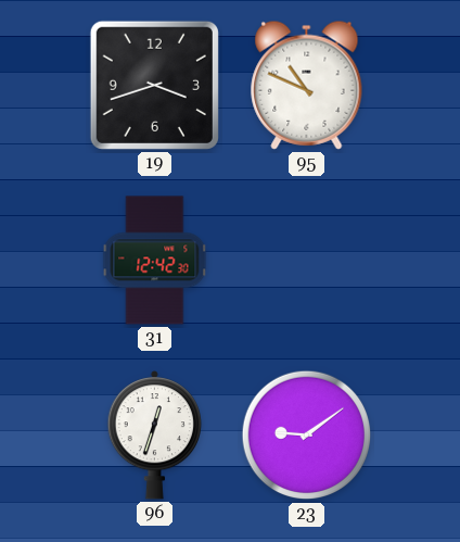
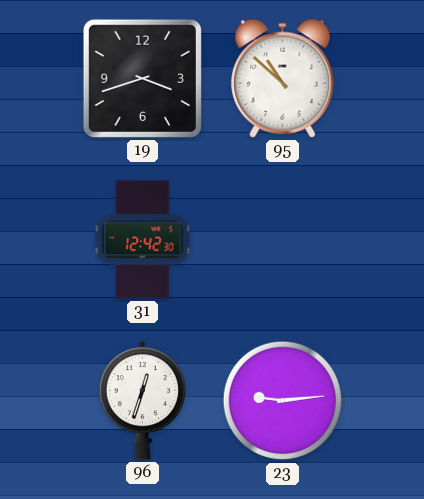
95: 10:49 -> 10:52
23: 9:09 -> 9:14
